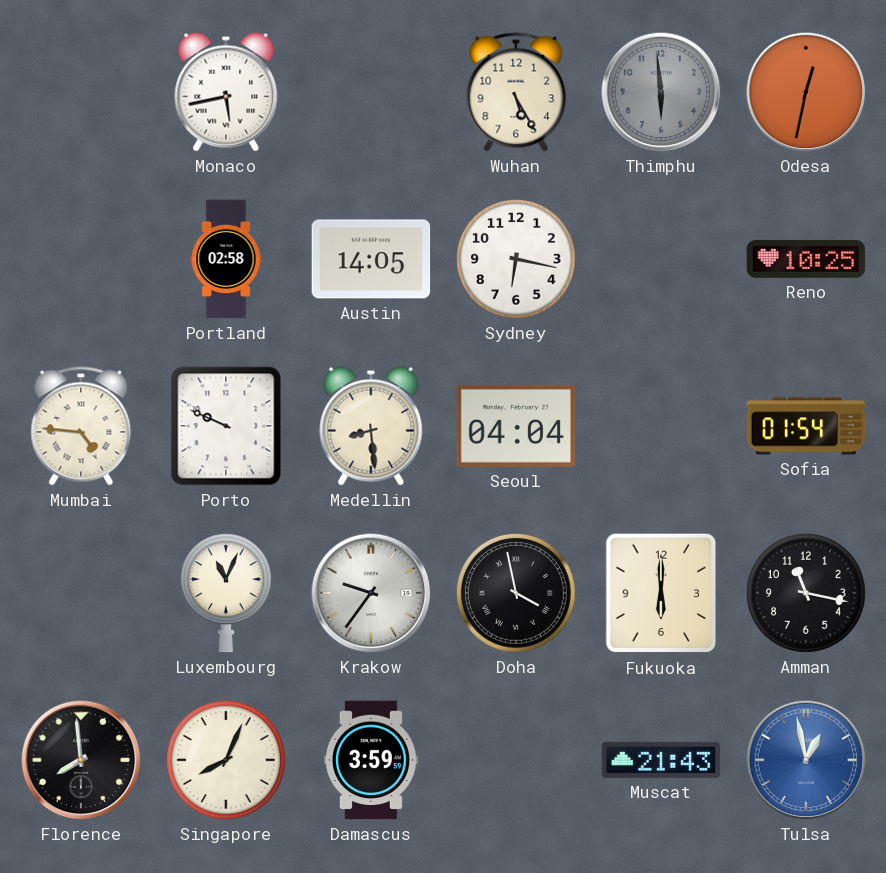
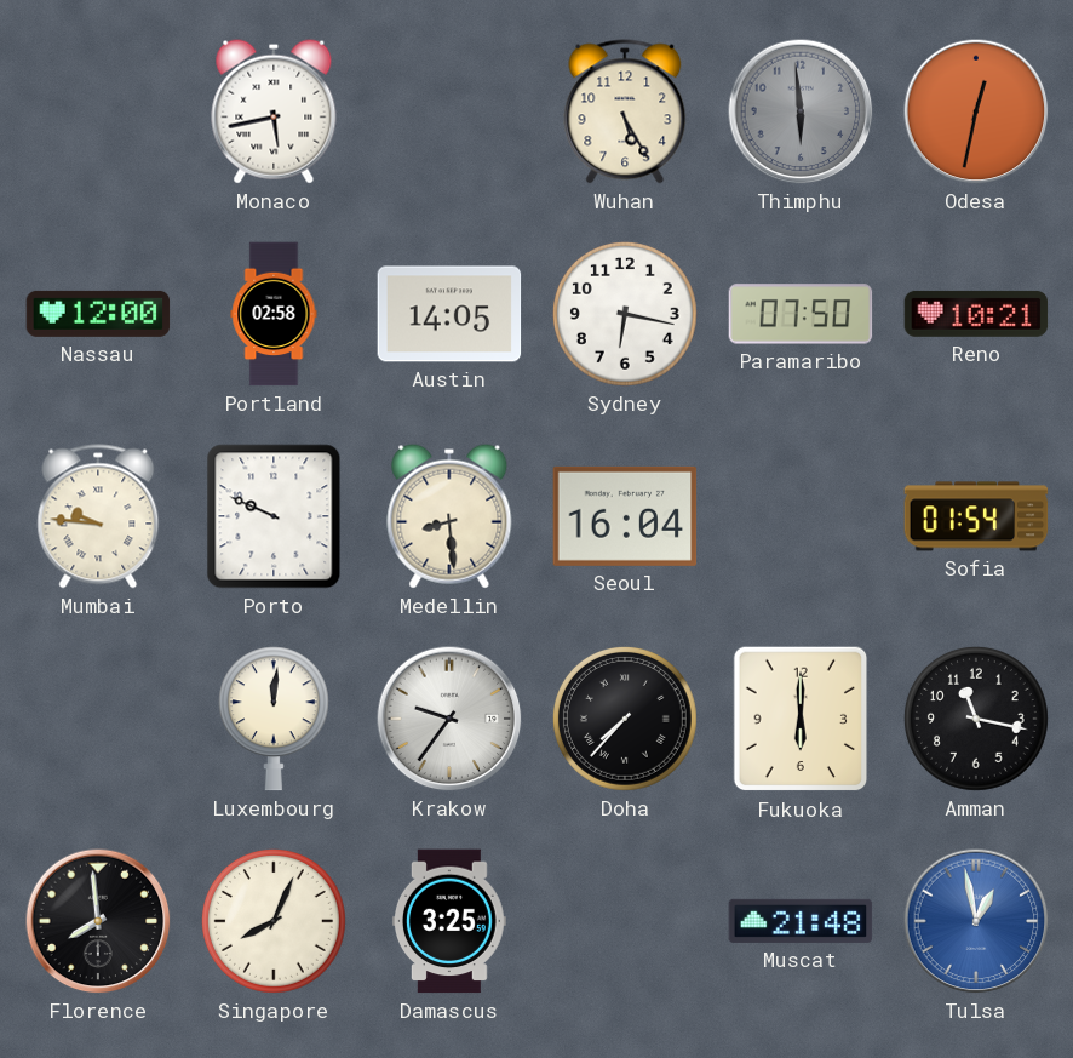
Nassau: none -> 12:00
Paramaribo: none -> 07:50
Reno: 10:25 -> 10:21
Mumbai: 4:46 -> 9:46
Seoul: 04:04 -> 16:04
Luxembourg: 11:04 -> 12:01
Doha: 3:58 -> 7:37
Damascus: 3:59 -> 3:25
Muscat: 21:43 -> 21:48
